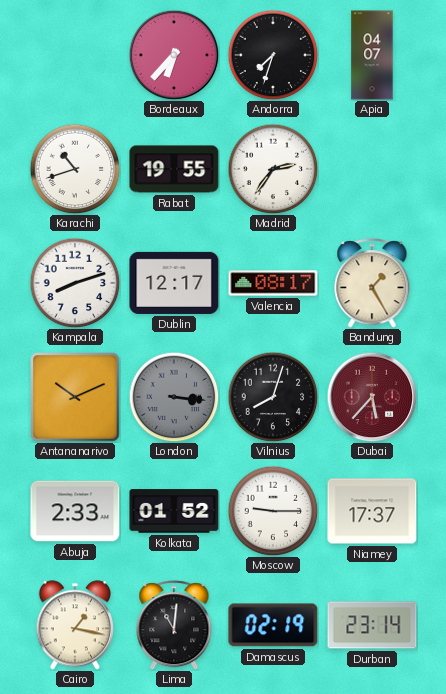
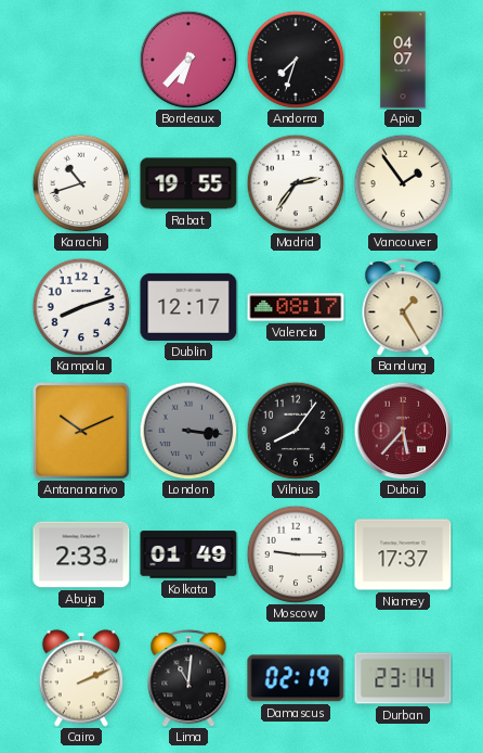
Vancouver: none -> 1:54
Vilnius: 8:03 -> 8:06
Kolkata: 01:52 -> 01:49
Cairo: 1:17 -> 2:11
